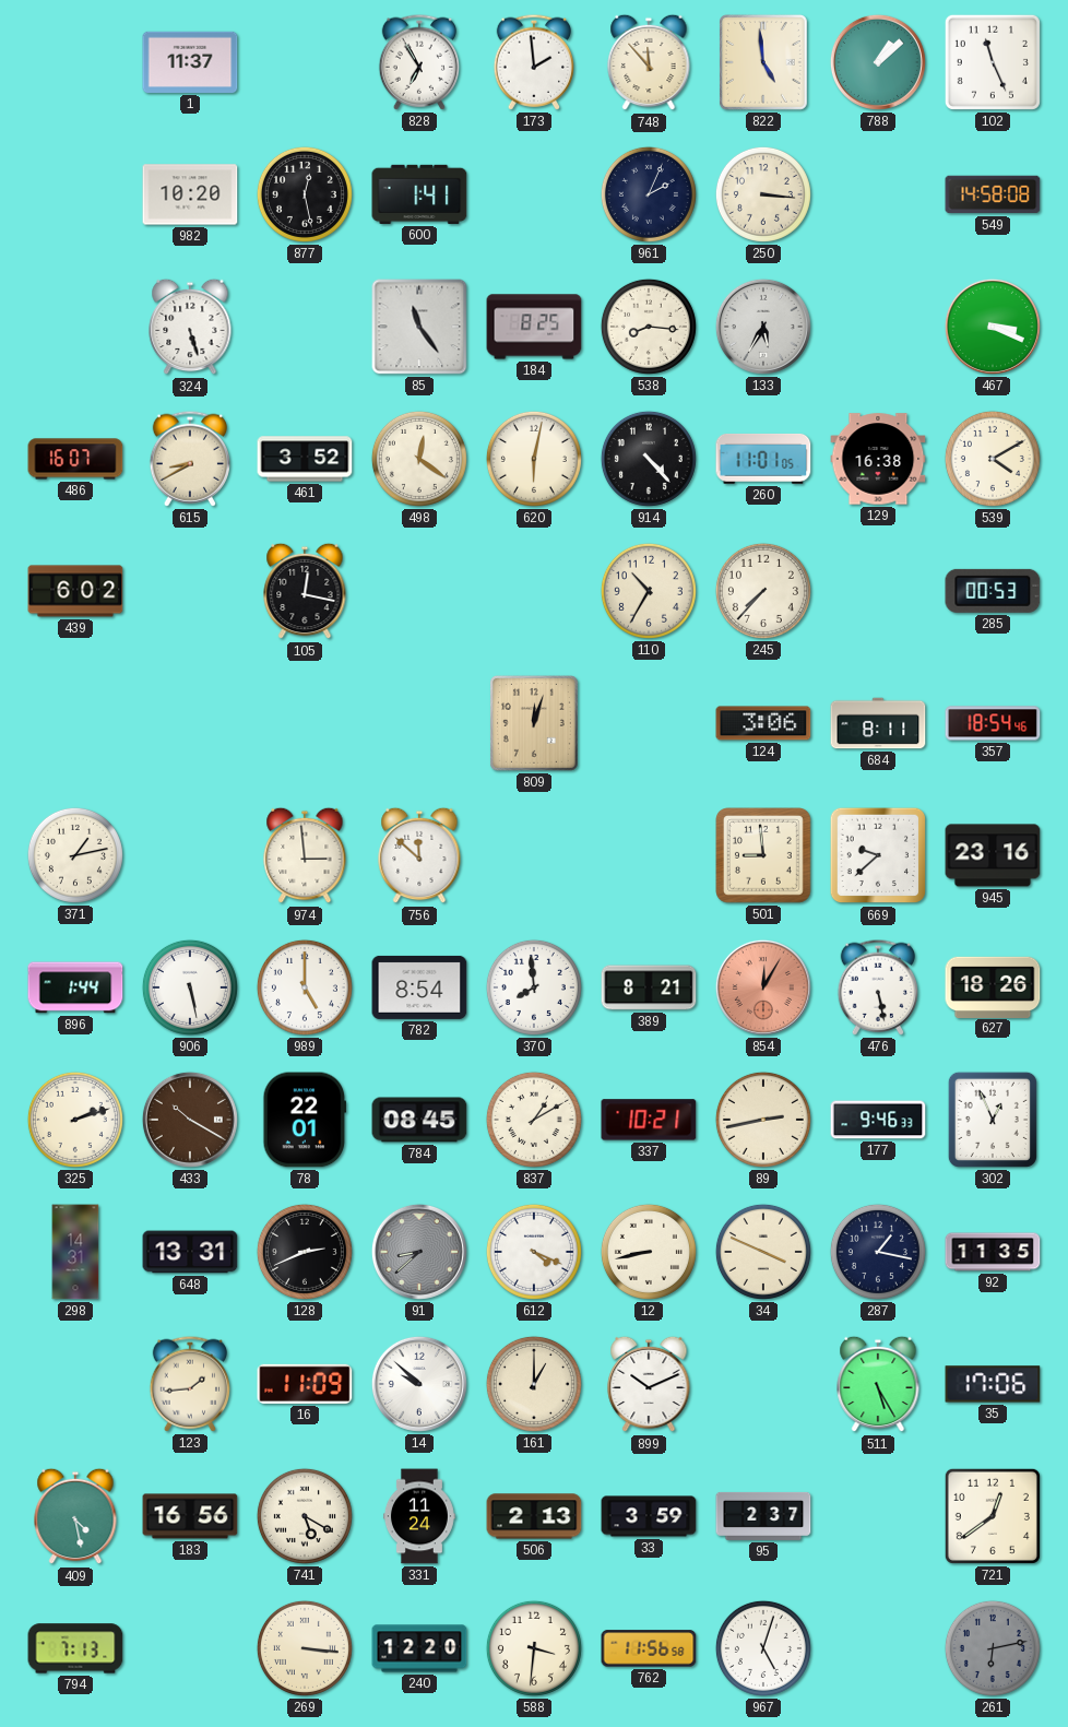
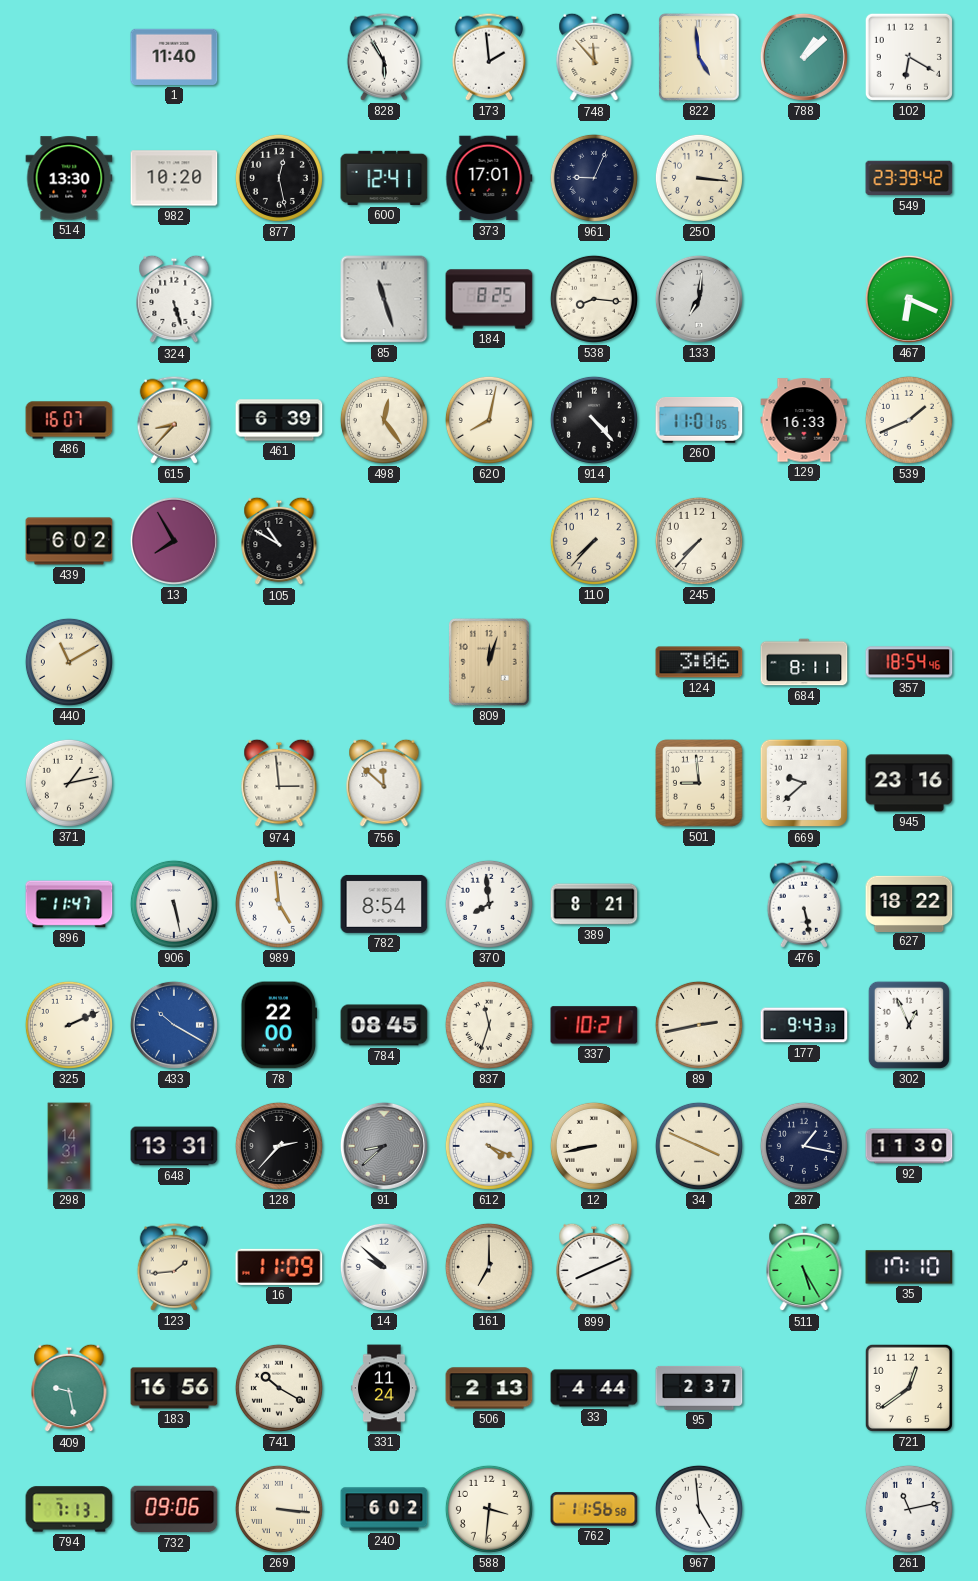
1: 11:37 -> 11:40
828: 6:55 -> 5:55
102: 11:26 -> 6:20
514: none -> 13:30
600: 1:41 -> 12:41
373: none -> 17:01
961: 2:04 -> 9:04
549: 14:58 -> 23:39
85: 11:24 -> 11:27
133: 5:35 -> 7:01
467: 3:19 -> 6:19
615: 8:40 -> 8:37
461: 3:52 -> 6:39
498: 12:21 -> 12:24
620: 6:02 -> 8:02
129: 16:38 -> 16:33
539: 4:10 -> 1:41
13: none -> 7:55
105: 12:17 -> 10:50
110: 10:35 -> 7:37
285: 00:53 -> none
440: none -> 11:10
896: 1:44 -> 11:47
989: 5:00 -> 4:59
854: 12:05 -> none
627: 18:26 -> 18:22
325: 2:12 -> 2:11
433 dial: brown -> blue
78: 22:01 -> 22:00
837: 1:10 -> 11:33
177: 9:46 -> 9:43
128: 2:41 -> 2:37
92: 11:35 -> 11:30
161: 1:00 -> 7:00
899: 10:11 -> 8:11
35: 17:06 -> 17:10
409: 4:28 -> 9:28
741: 5:20 -> 10:20
33: 3:59 -> 4:44
732: none -> 09:06
240: 12:20 -> 6:02
967: 5:03 -> 4:59
261: 6:13 -> 11:13
261 dial: grey -> white
